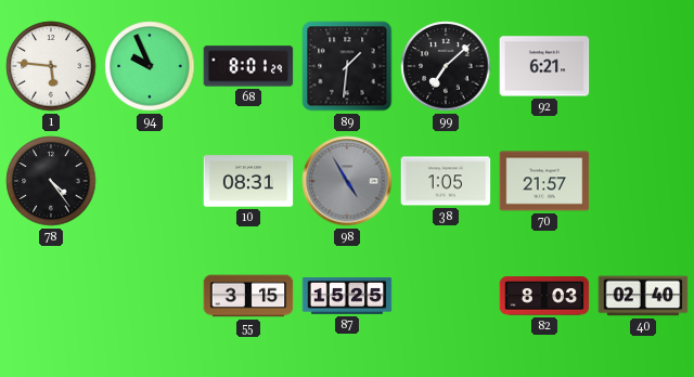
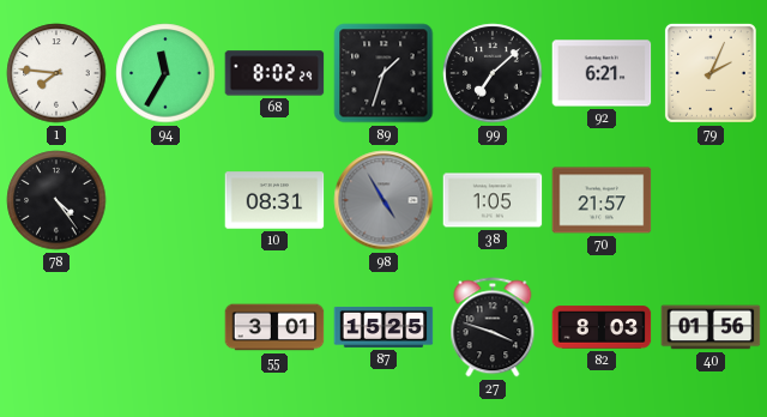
1: 5:46 -> 7:46
94: 9:56 -> 11:35
68: 8:01 -> 8:02
89: 1:31 -> 1:33
79: none -> 2:04
55: 3:15 -> 3:01
27: none -> 3:48
40: 02:40 -> 01:56
